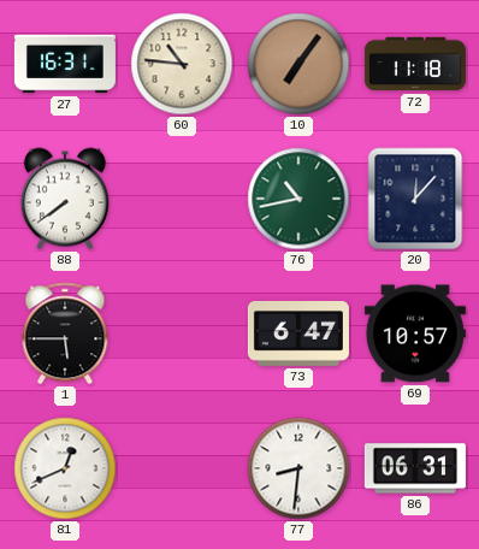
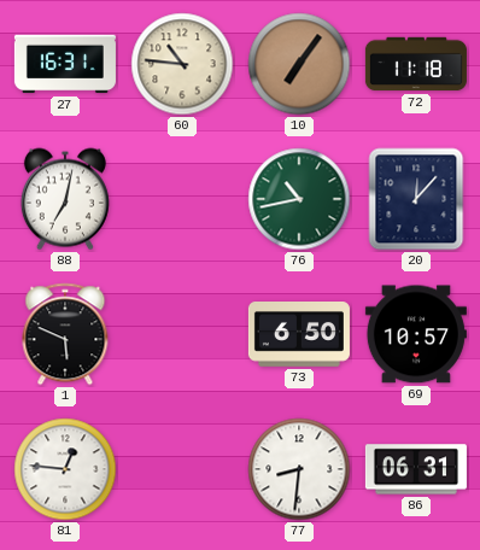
88: 7:39 -> 7:02
1: 5:45 -> 5:49
73: 6:47 -> 6:50
81: 12:41 -> 12:46
